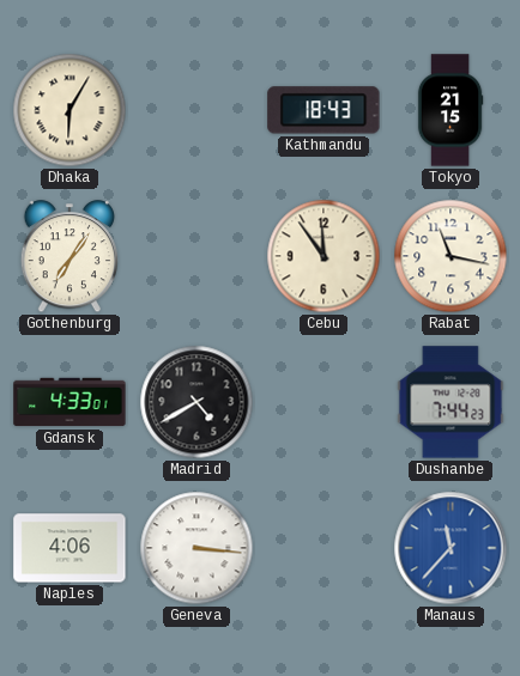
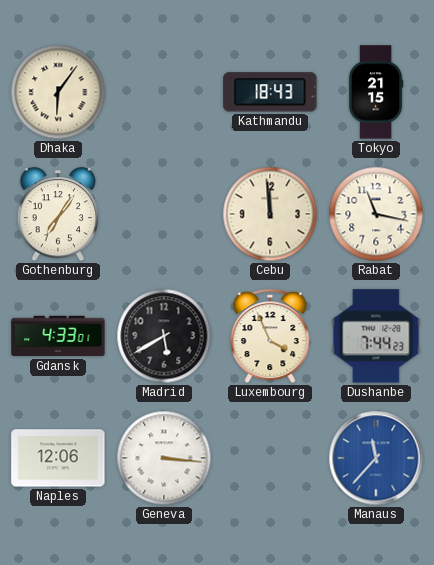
Dhaka: 6:05 -> 6:06
Cebu: 11:54 -> 11:59
Madrid: 4:40 -> 5:40
Luxembourg: none -> 3:56
Naples: 4:06 -> 12:06
